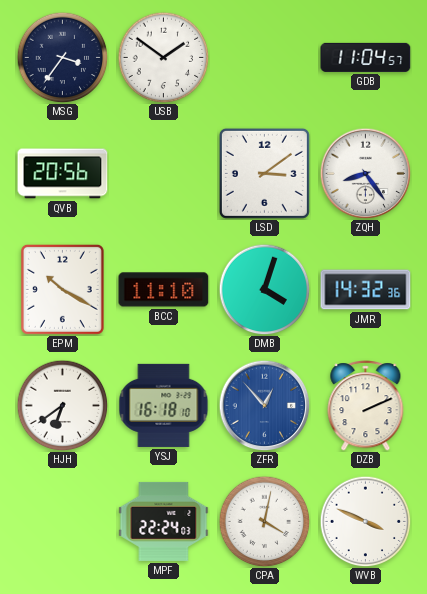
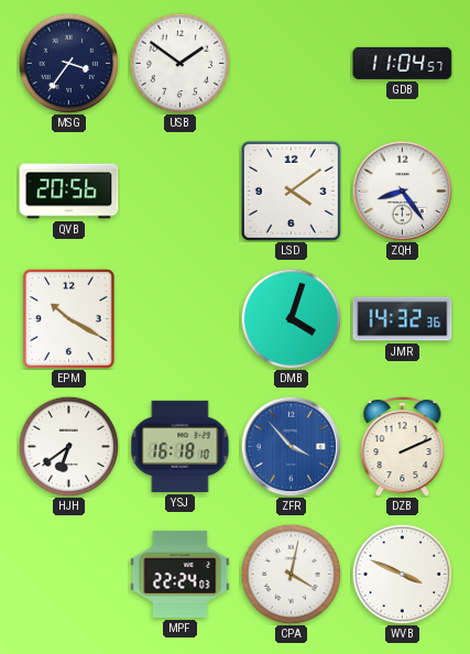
LSD: 3:09 -> 4:09
BCC: 11:10 -> none
ZFR: 12:53 -> 3:53
